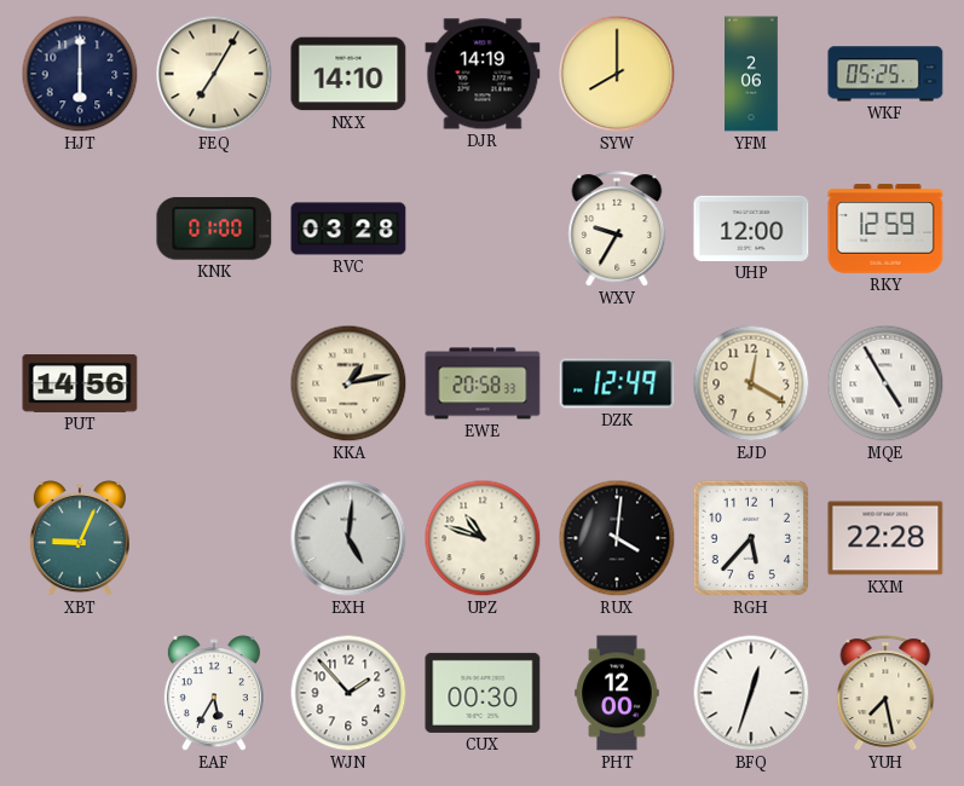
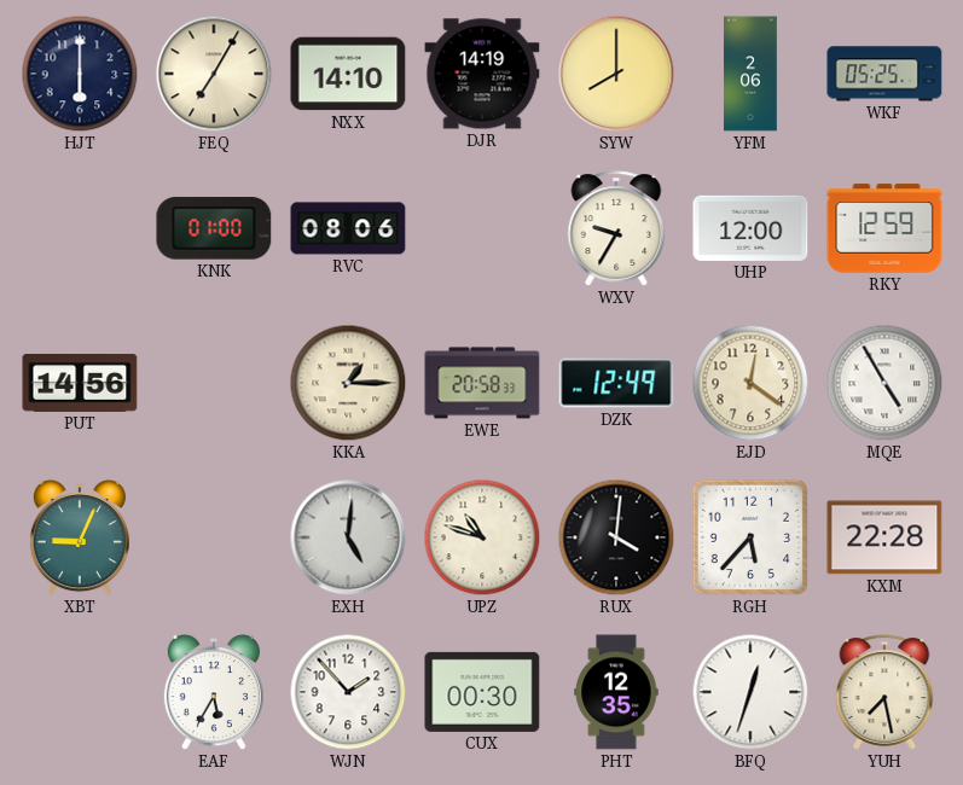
RVC: 03:28 -> 08:06
KKA: 1:13 -> 1:15
EJD: 12:20 -> 12:21
PHT: 12:00 -> 12:35
